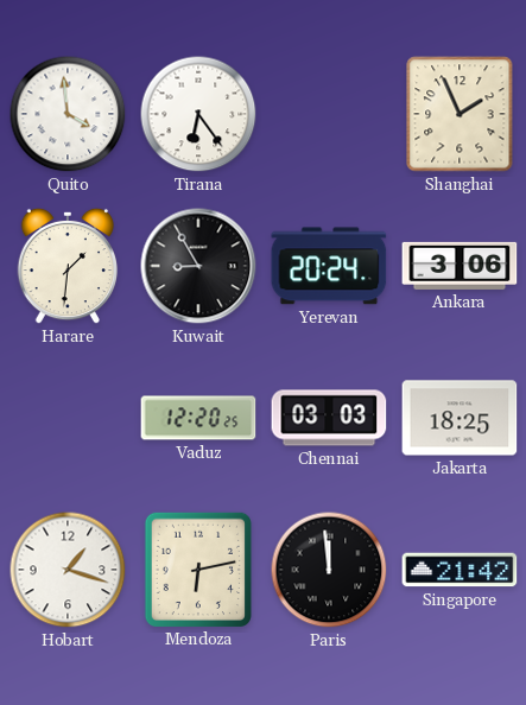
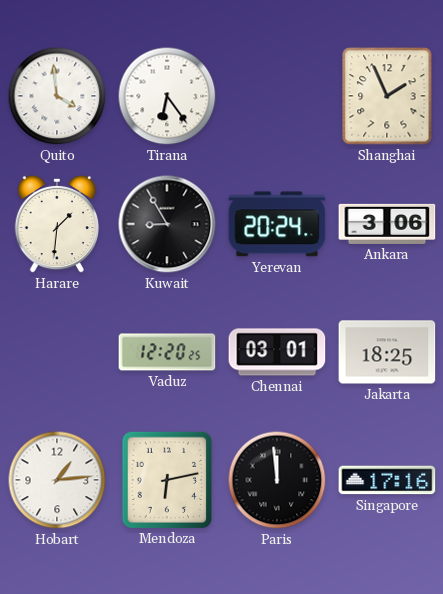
Chennai: 03:03 -> 03:01
Hobart: 1:18 -> 1:14
Singapore: 21:42 -> 17:16
